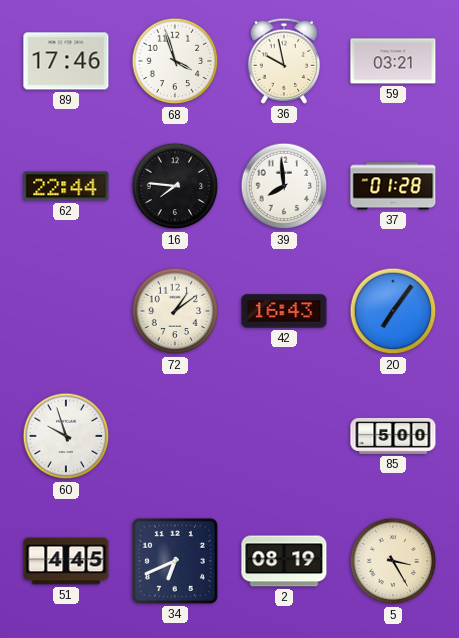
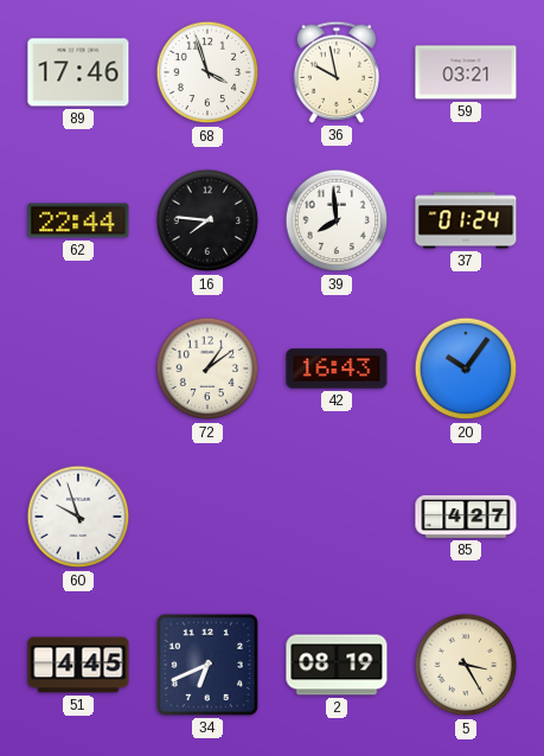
37: 01:28 -> 01:24
20: 7:06 -> 10:06
85: 5:00 -> 4:27
